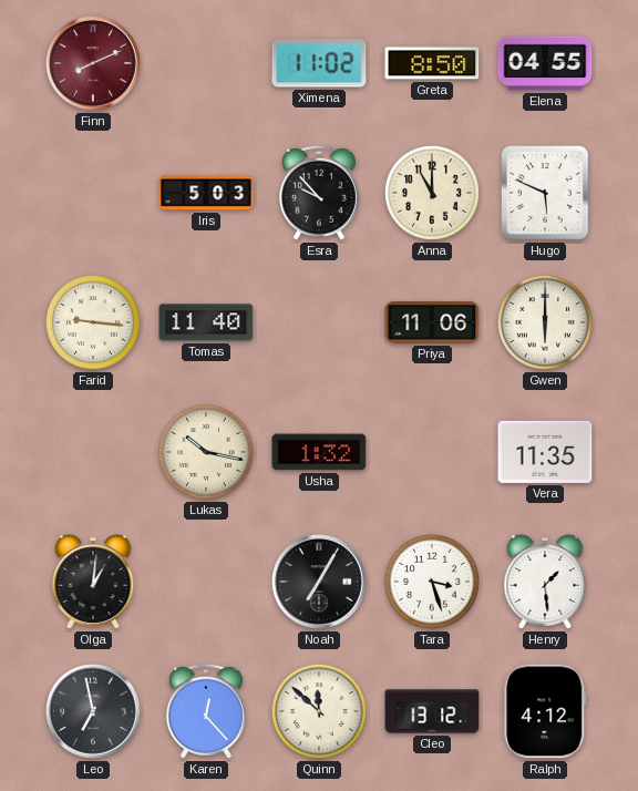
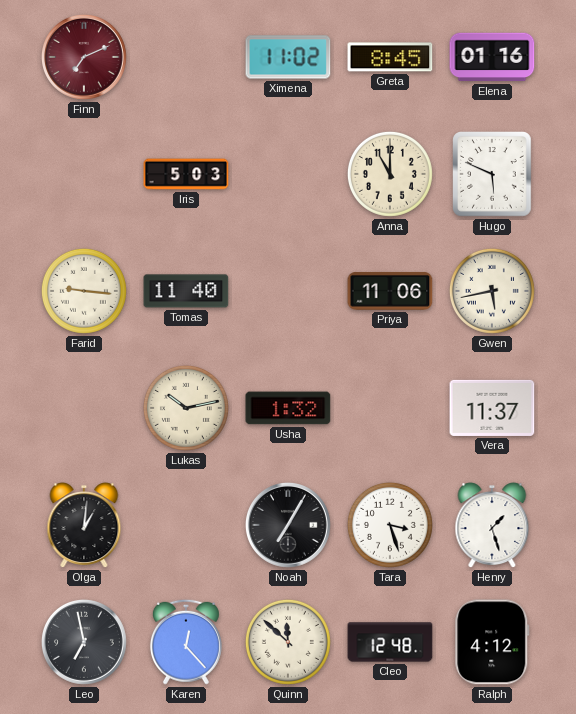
Finn: 8:11 -> 7:11
Greta: 8:50 -> 8:45
Elena: 04:55 -> 01:16
Esra: 9:53 -> none
Gwen: 6:00 -> 5:43
Lukas: 10:17 -> 10:13
Vera: 11:35 -> 11:37
Henry: 1:29 -> 1:27
Cleo: 13:12 -> 12:48
